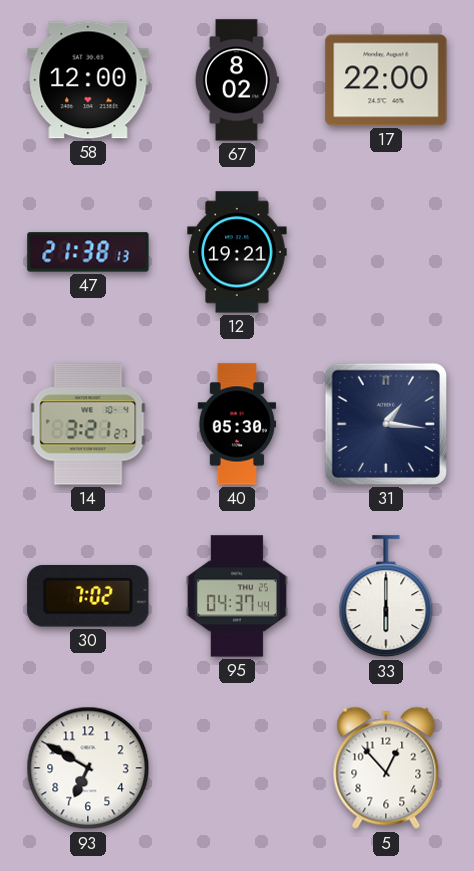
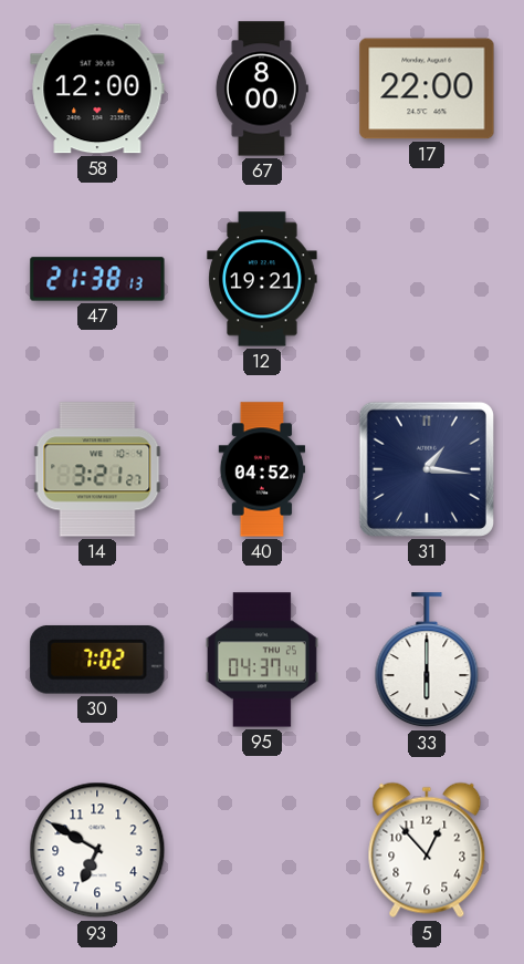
67: 8:02 -> 8:00
40: 05:30 -> 04:52
